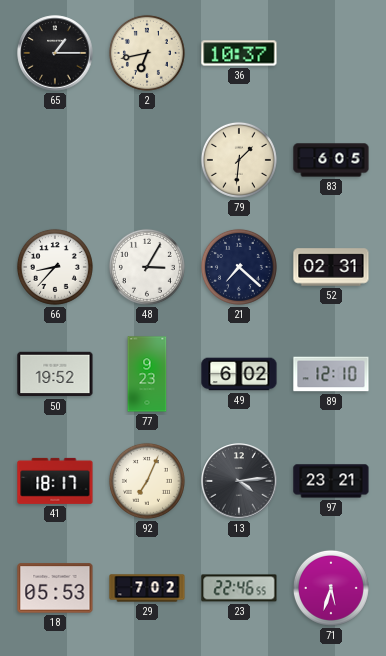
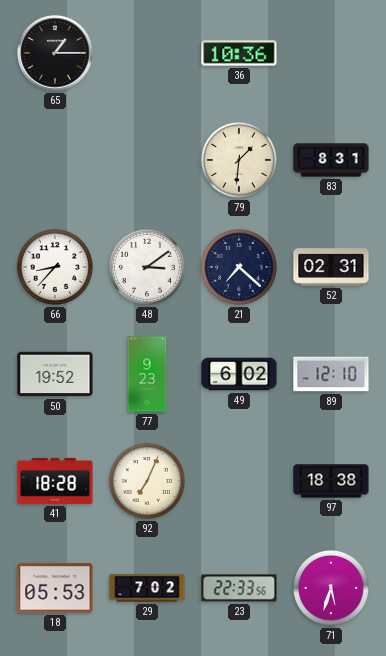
2: 6:43 -> none
36: 10:37 -> 10:36
83: 6:05 -> 8:31
48: 3:05 -> 3:09
41: 18:17 -> 18:28
13: 4:14 -> none
97: 23:21 -> 18:38
23: 22:46 -> 22:33
